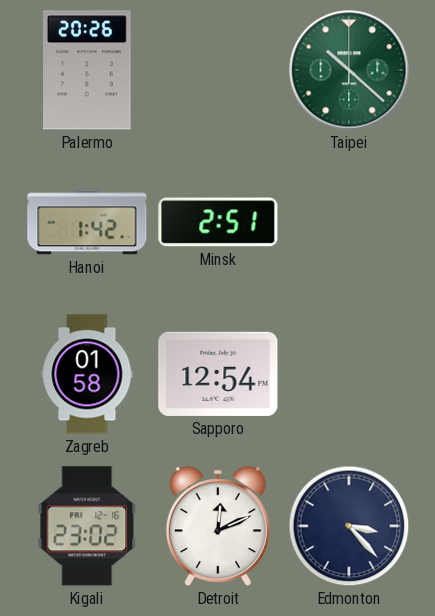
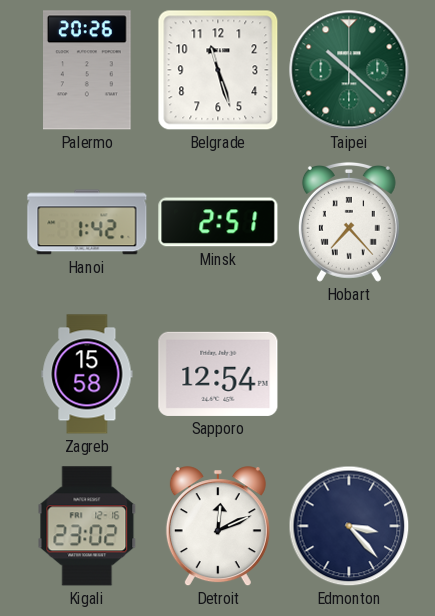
Belgrade: none -> 11:27
Hobart: none -> 7:23
Zagreb: 01:58 -> 15:58
